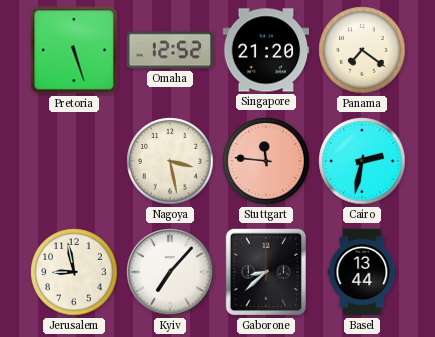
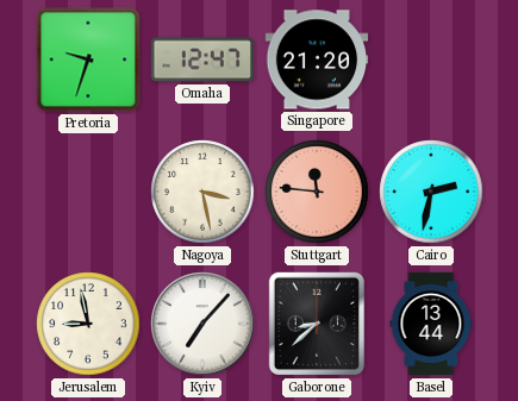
Pretoria: 5:27 -> 9:33
Omaha: 12:52 -> 12:47
Panama: 7:21 -> none
